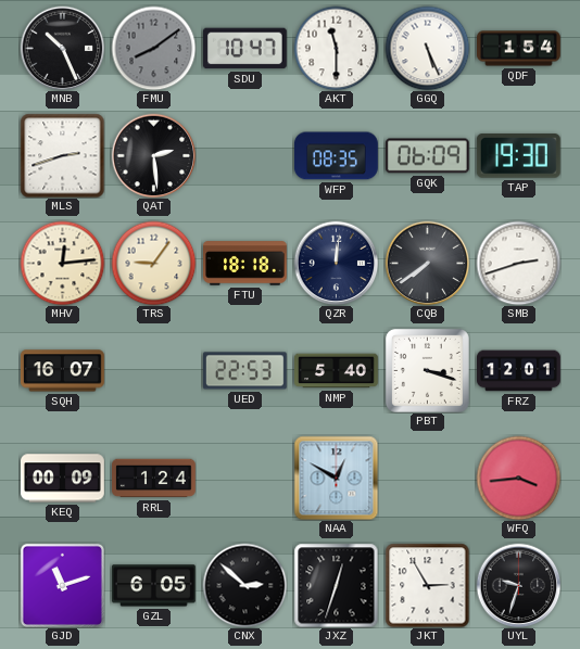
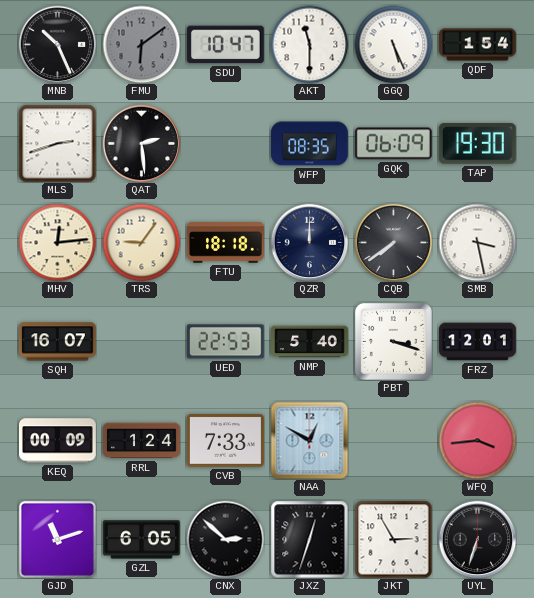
FMU: 8:09 -> 6:09
QZR: 12:01 -> 12:00
SMB: 2:42 -> 3:28
CVB: none -> 7:33
UYL: 9:33 -> 6:33
